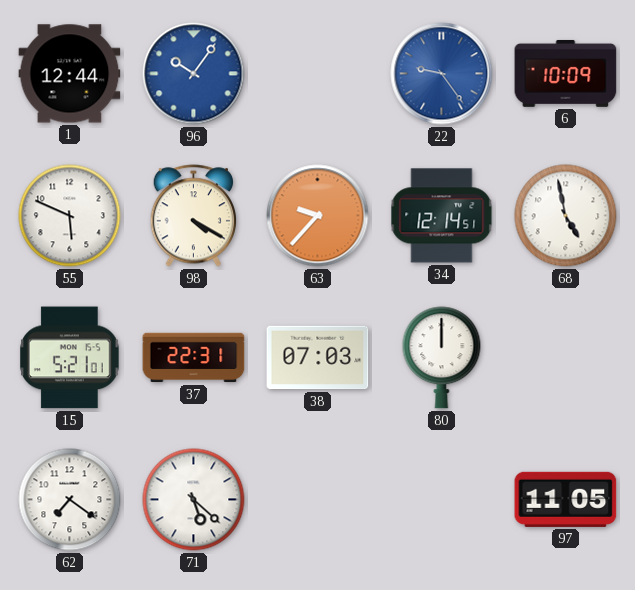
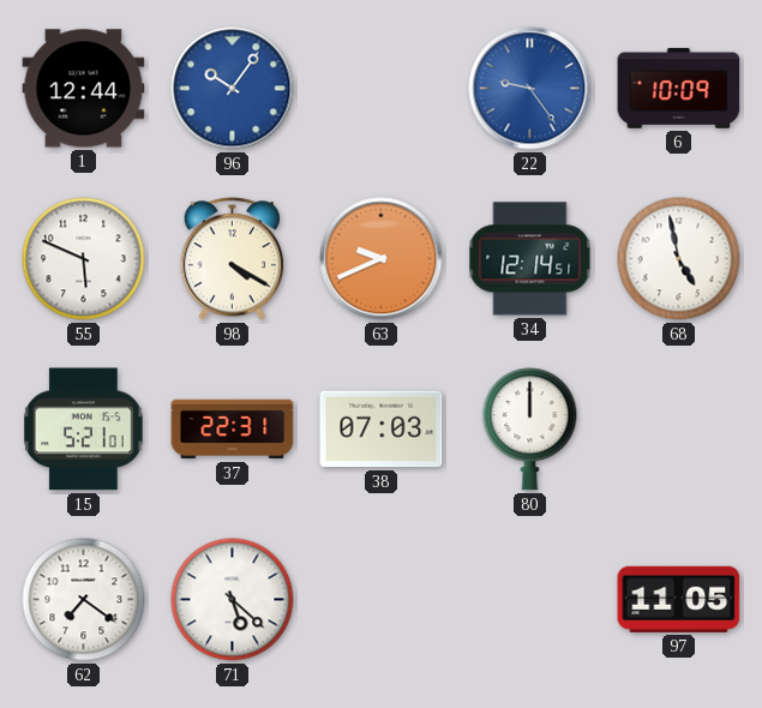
63: 9:37 -> 9:41
